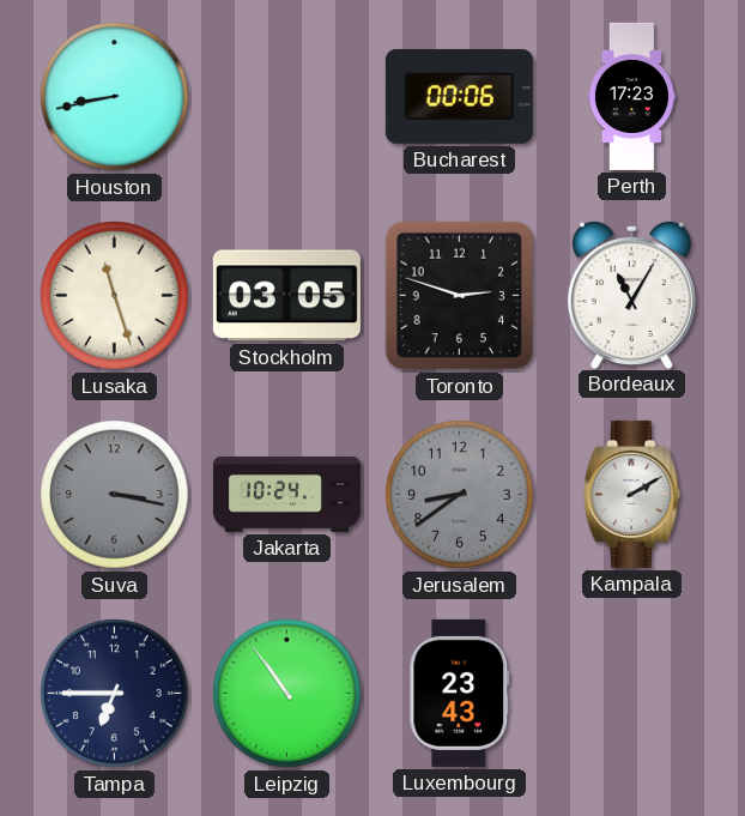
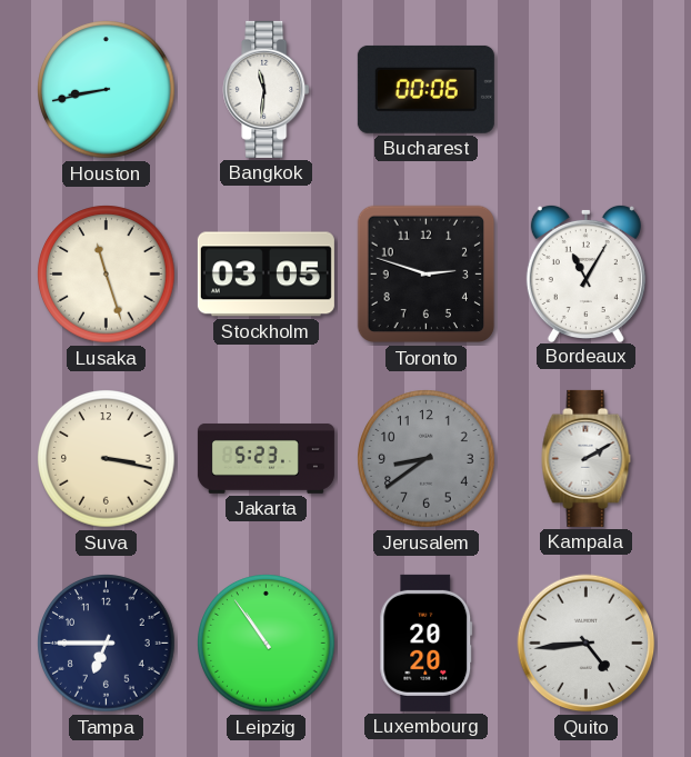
Bangkok: none -> 11:31
Perth: 17:23 -> none
Suva dial: grey -> cream
Jakarta: 10:24 -> 5:23
Luxembourg: 23:43 -> 20:20
Quito: none -> 4:44
